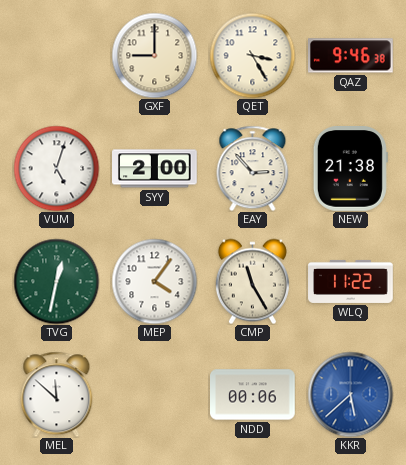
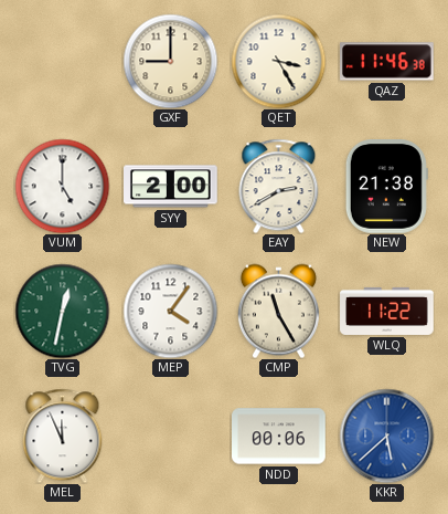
QAZ: 9:46 -> 11:46
VUM: 5:03 -> 5:00
EAY: 2:53 -> 2:40
MEL: 11:52 -> 11:56
